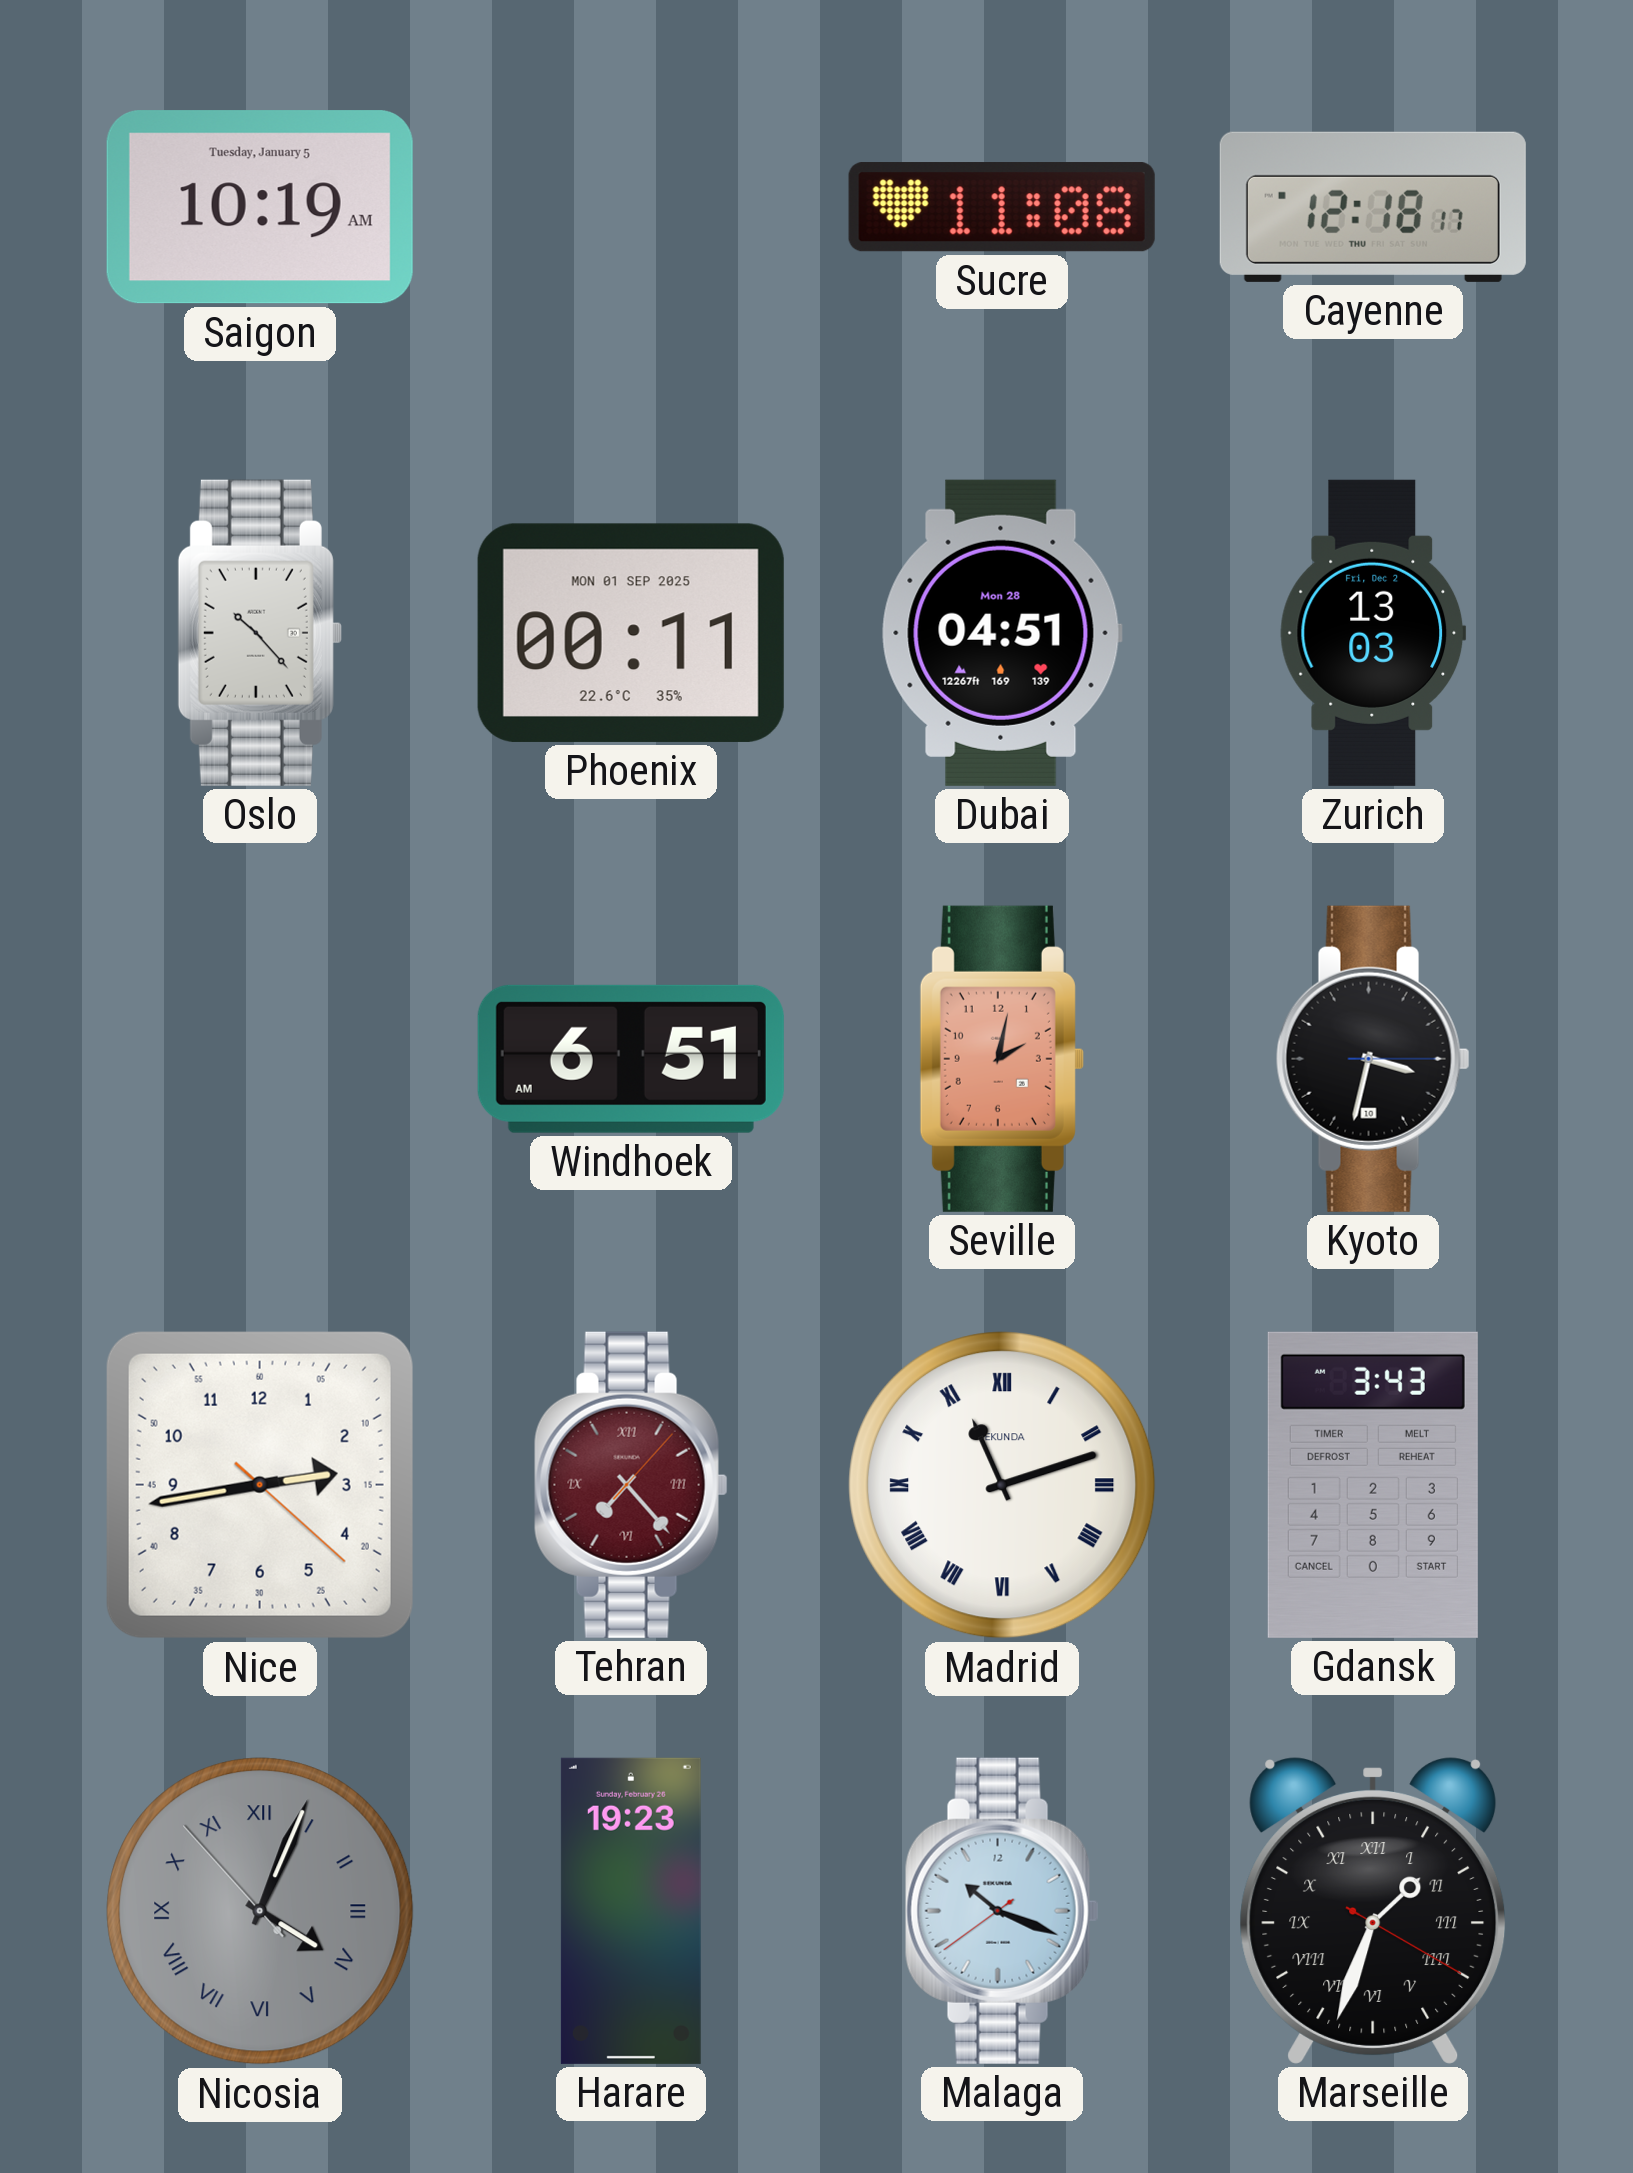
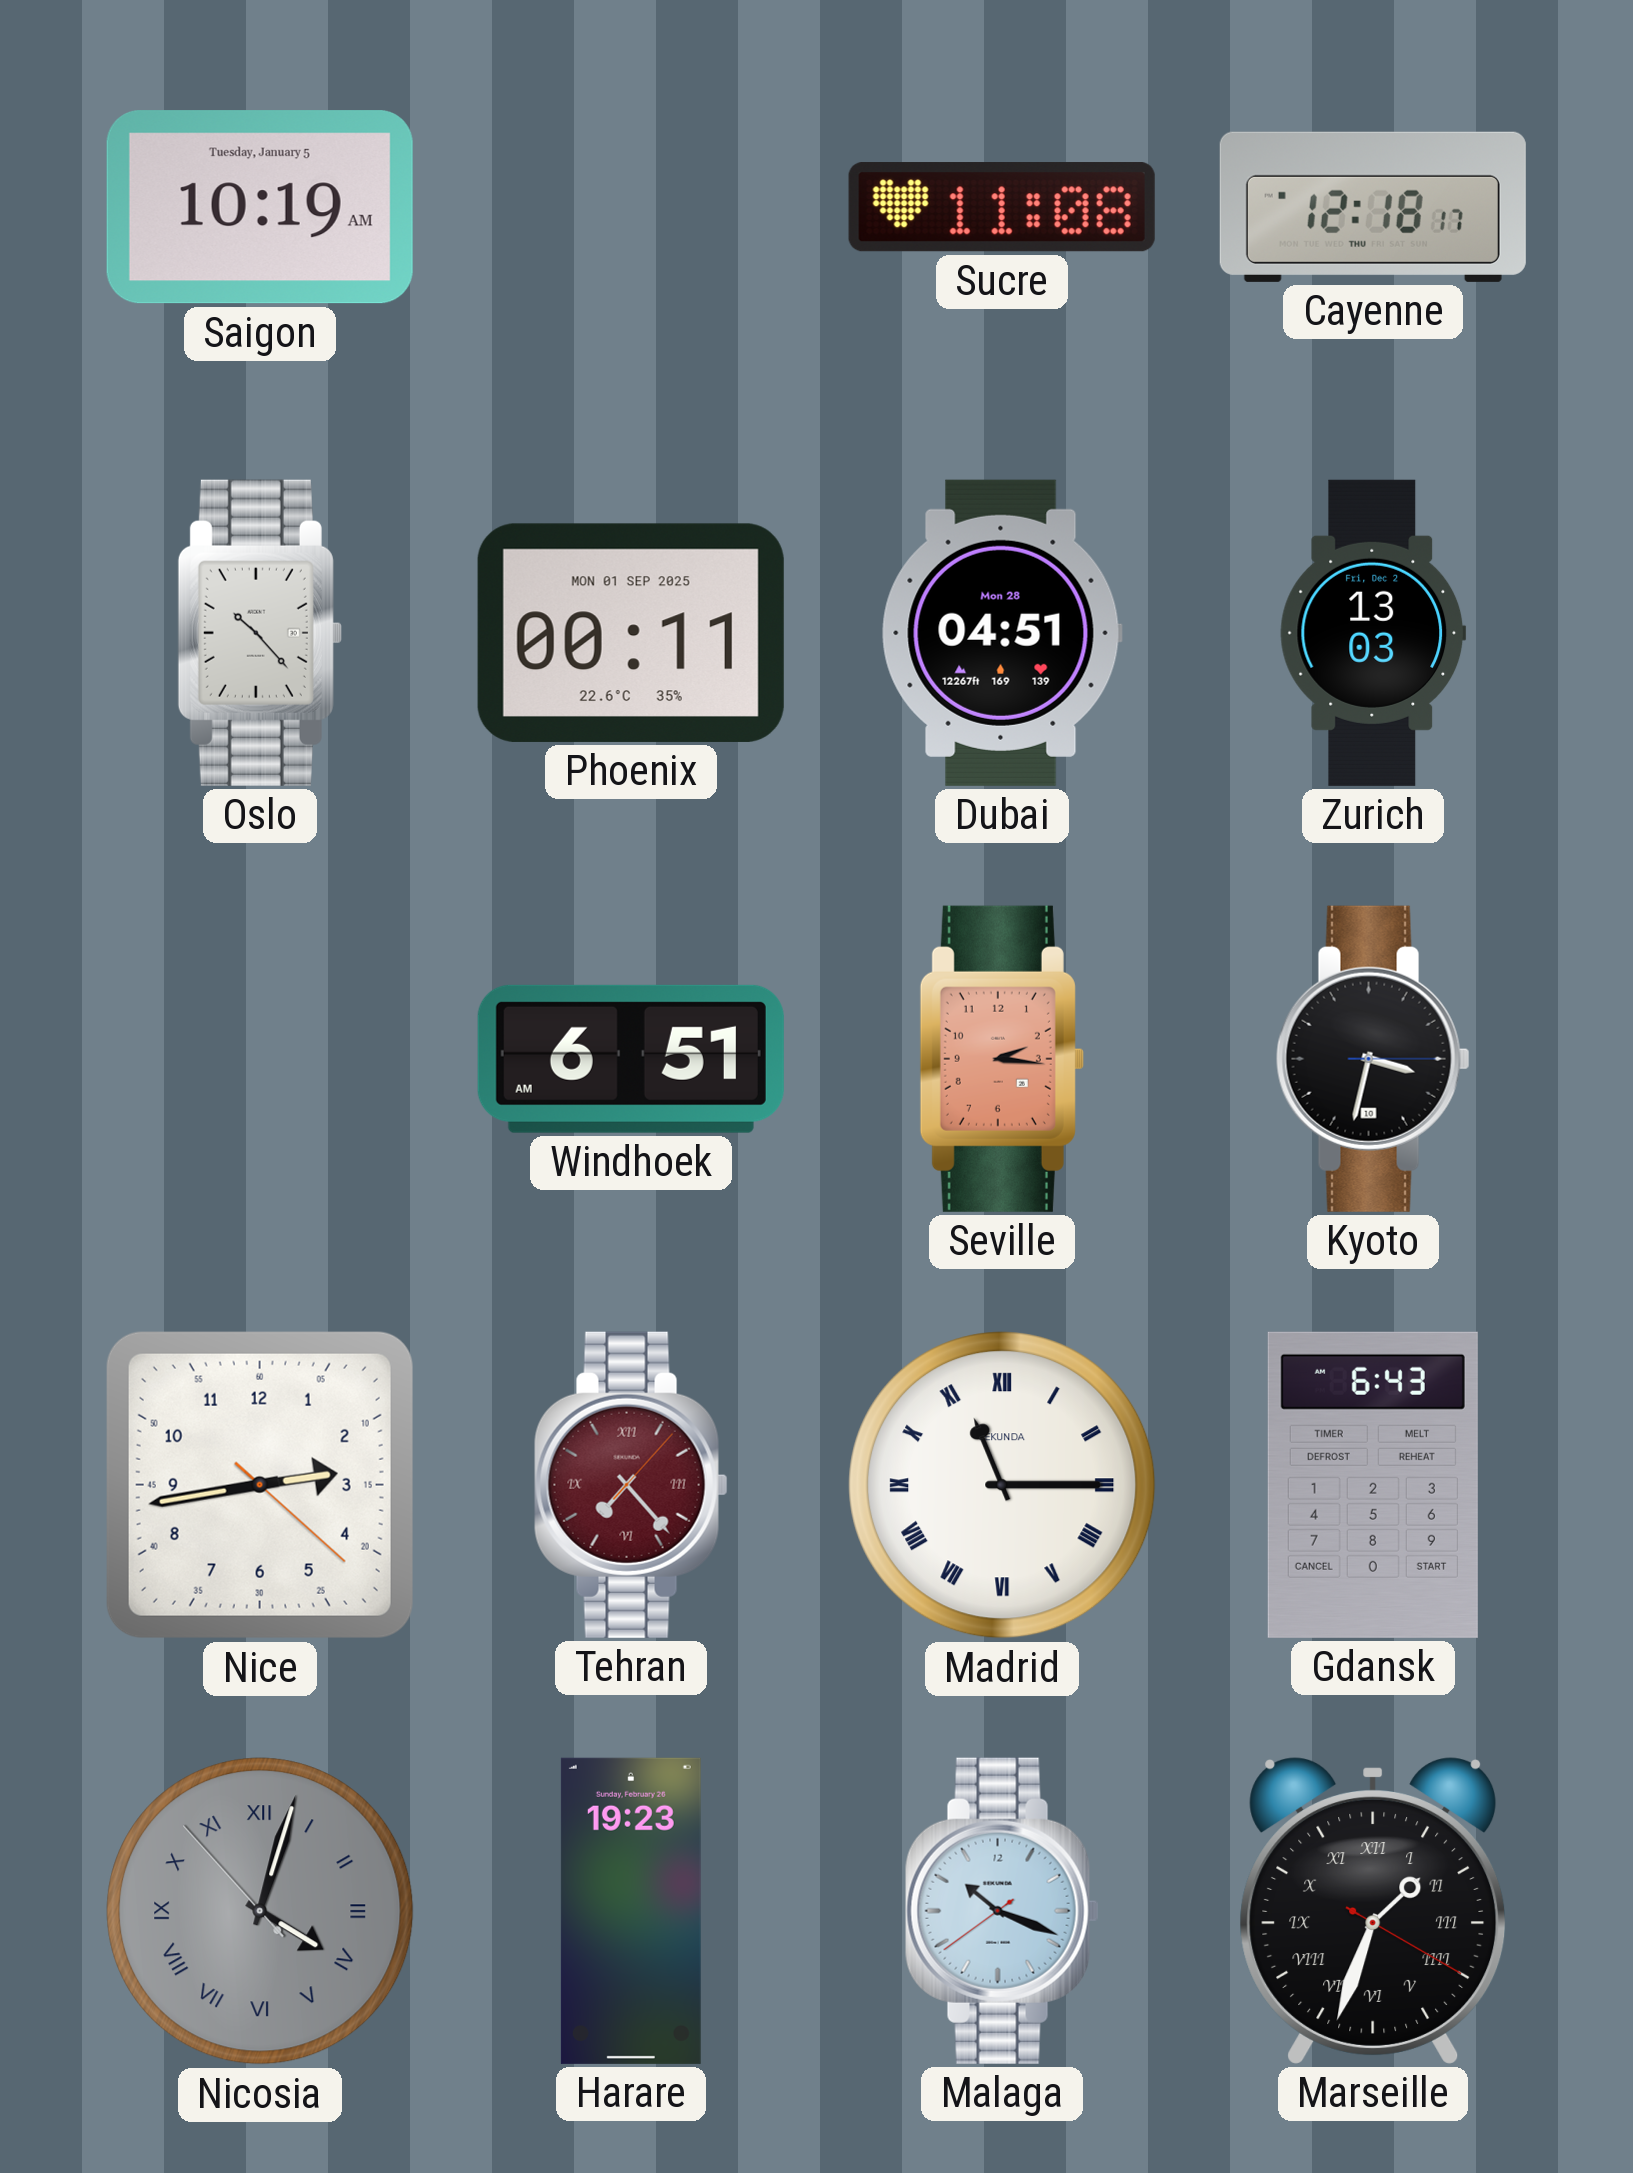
Seville: 2:02 -> 2:16
Madrid: 11:12 -> 11:15
Gdansk: 3:43 -> 6:43
Nicosia: 4:03 -> 4:02
